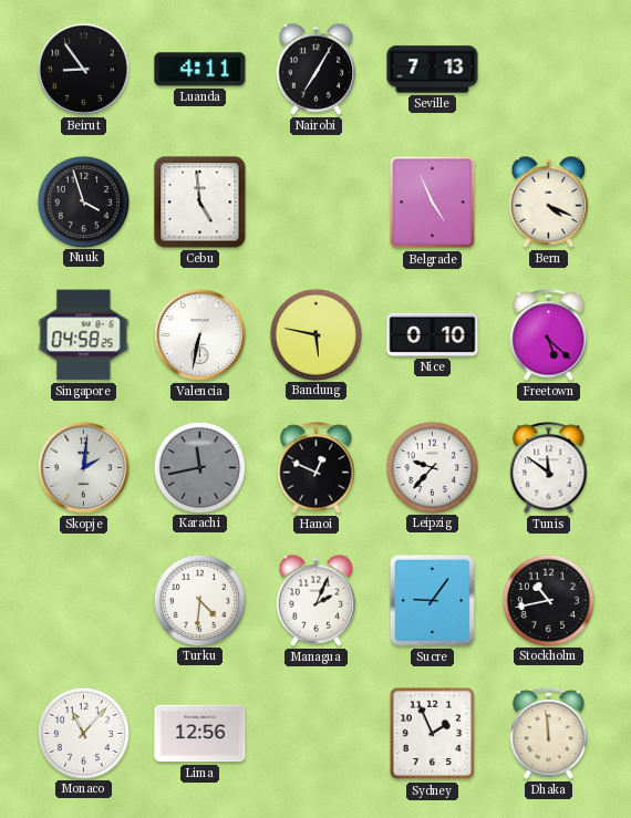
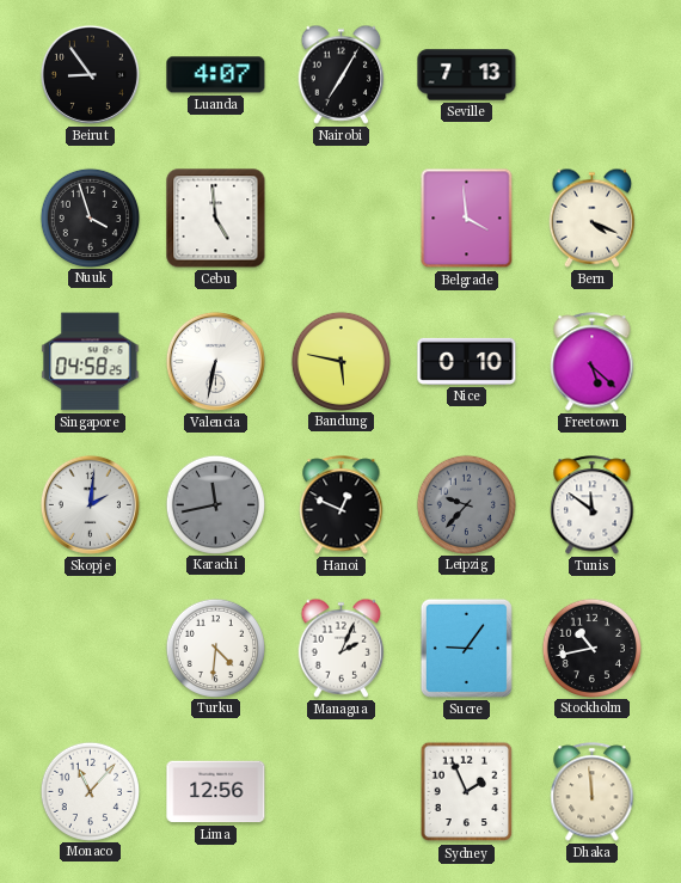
Luanda: 4:11 -> 4:07
Belgrade: 4:56 -> 3:59
Leipzig dial: white -> grey
